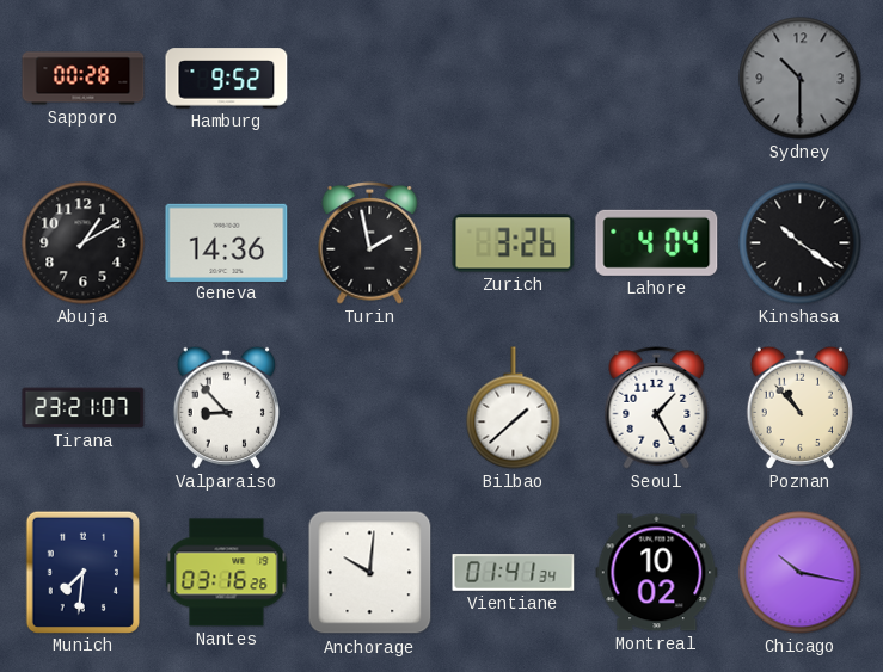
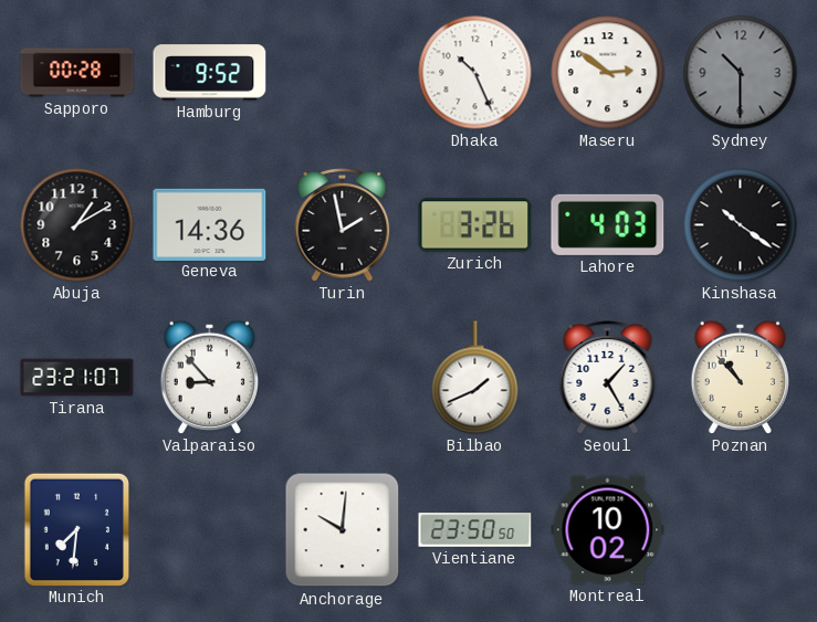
Dhaka: none -> 10:26
Maseru: none -> 2:51
Lahore: 4:04 -> 4:03
Bilbao: 1:38 -> 1:41
Nantes: 03:16 -> none
Vientiane: 01:41 -> 23:50
Chicago: 10:17 -> none
